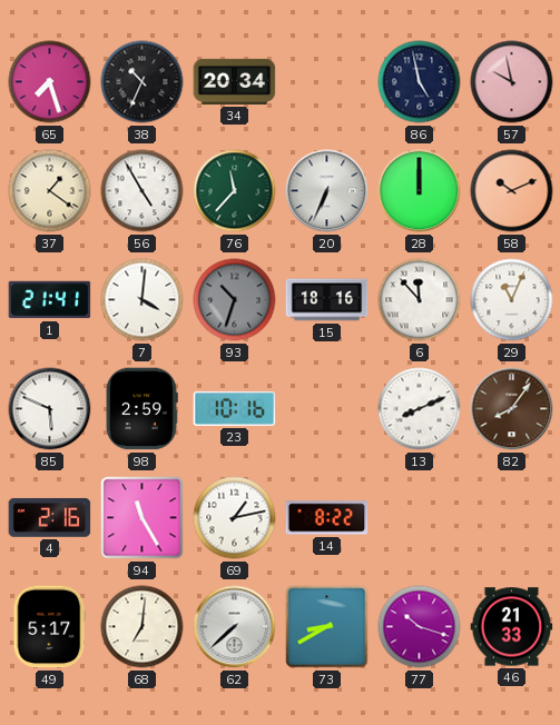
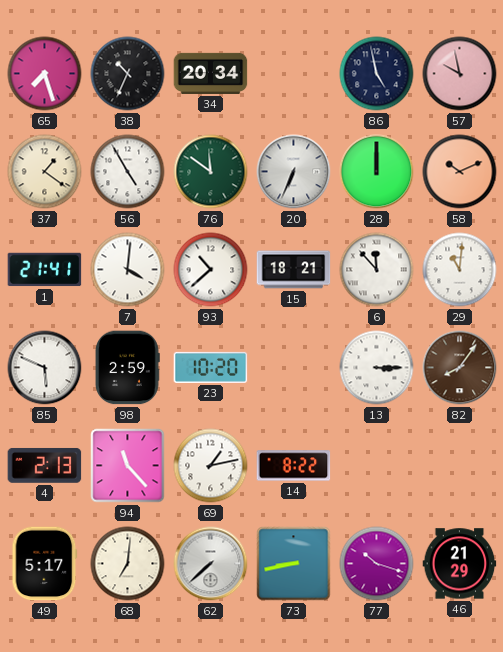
76: 11:37 -> 11:51
93: 10:33 -> 10:38
93 dial: grey -> white
15: 18:16 -> 18:21
29: 11:04 -> 11:01
23: 10:16 -> 10:20
13: 8:11 -> 3:15
4: 2:16 -> 2:13
94: 11:25 -> 11:23
73: 8:40 -> 8:43
46: 21:33 -> 21:29
